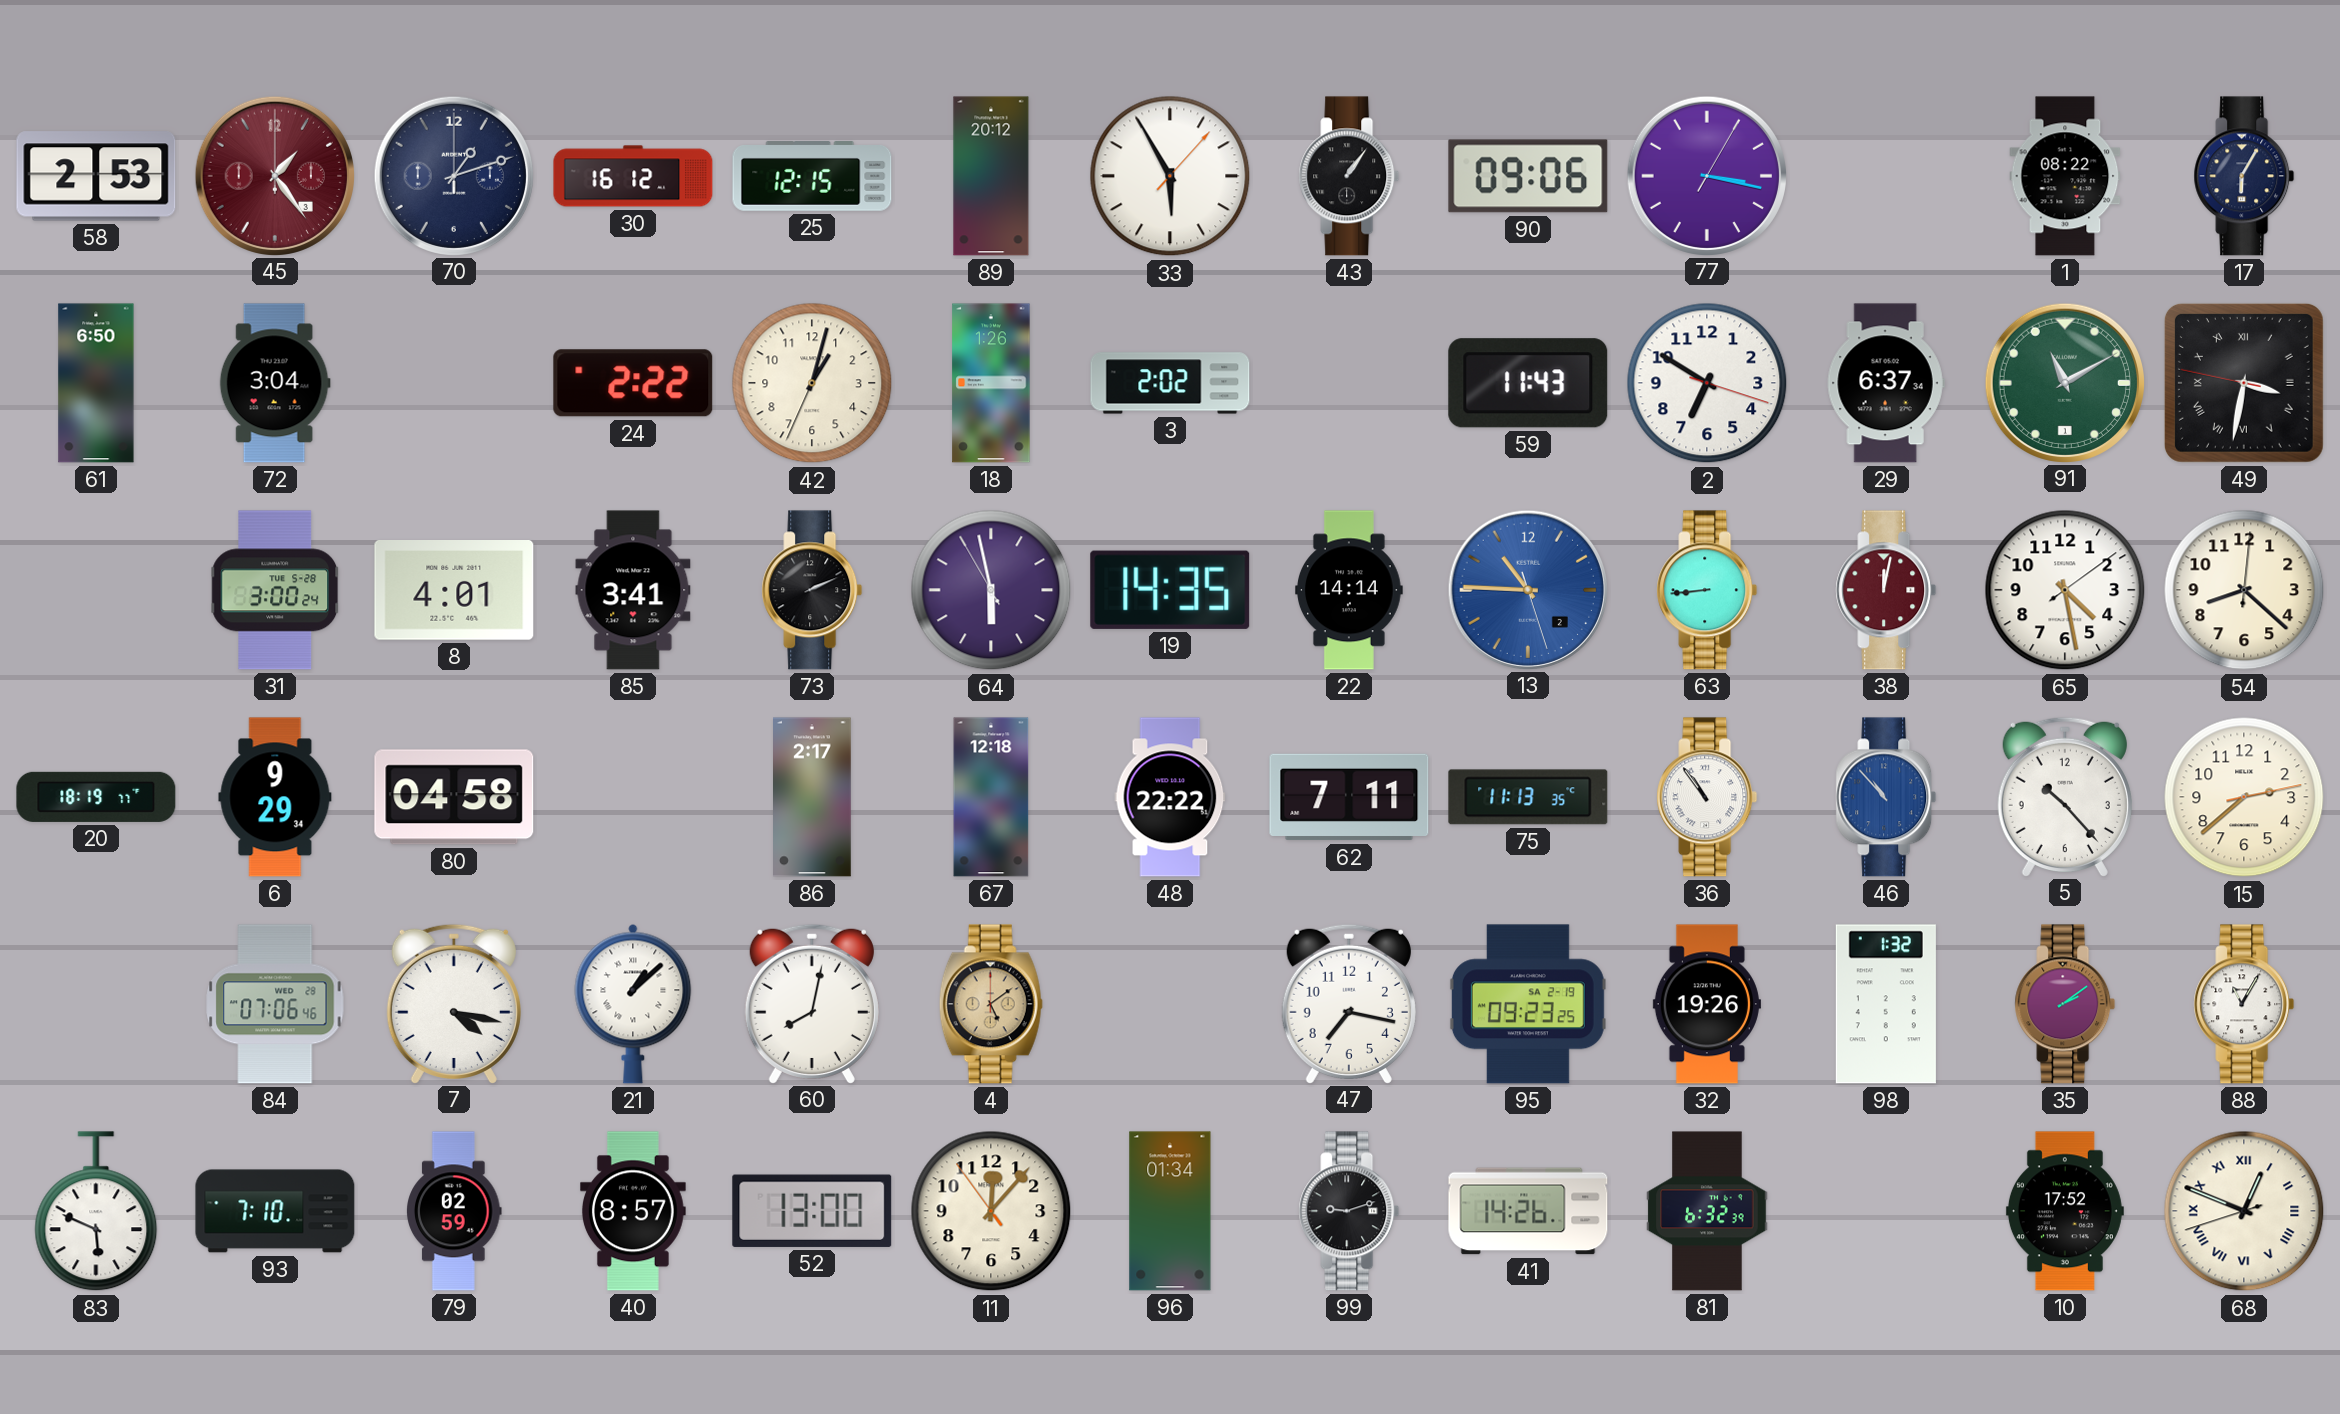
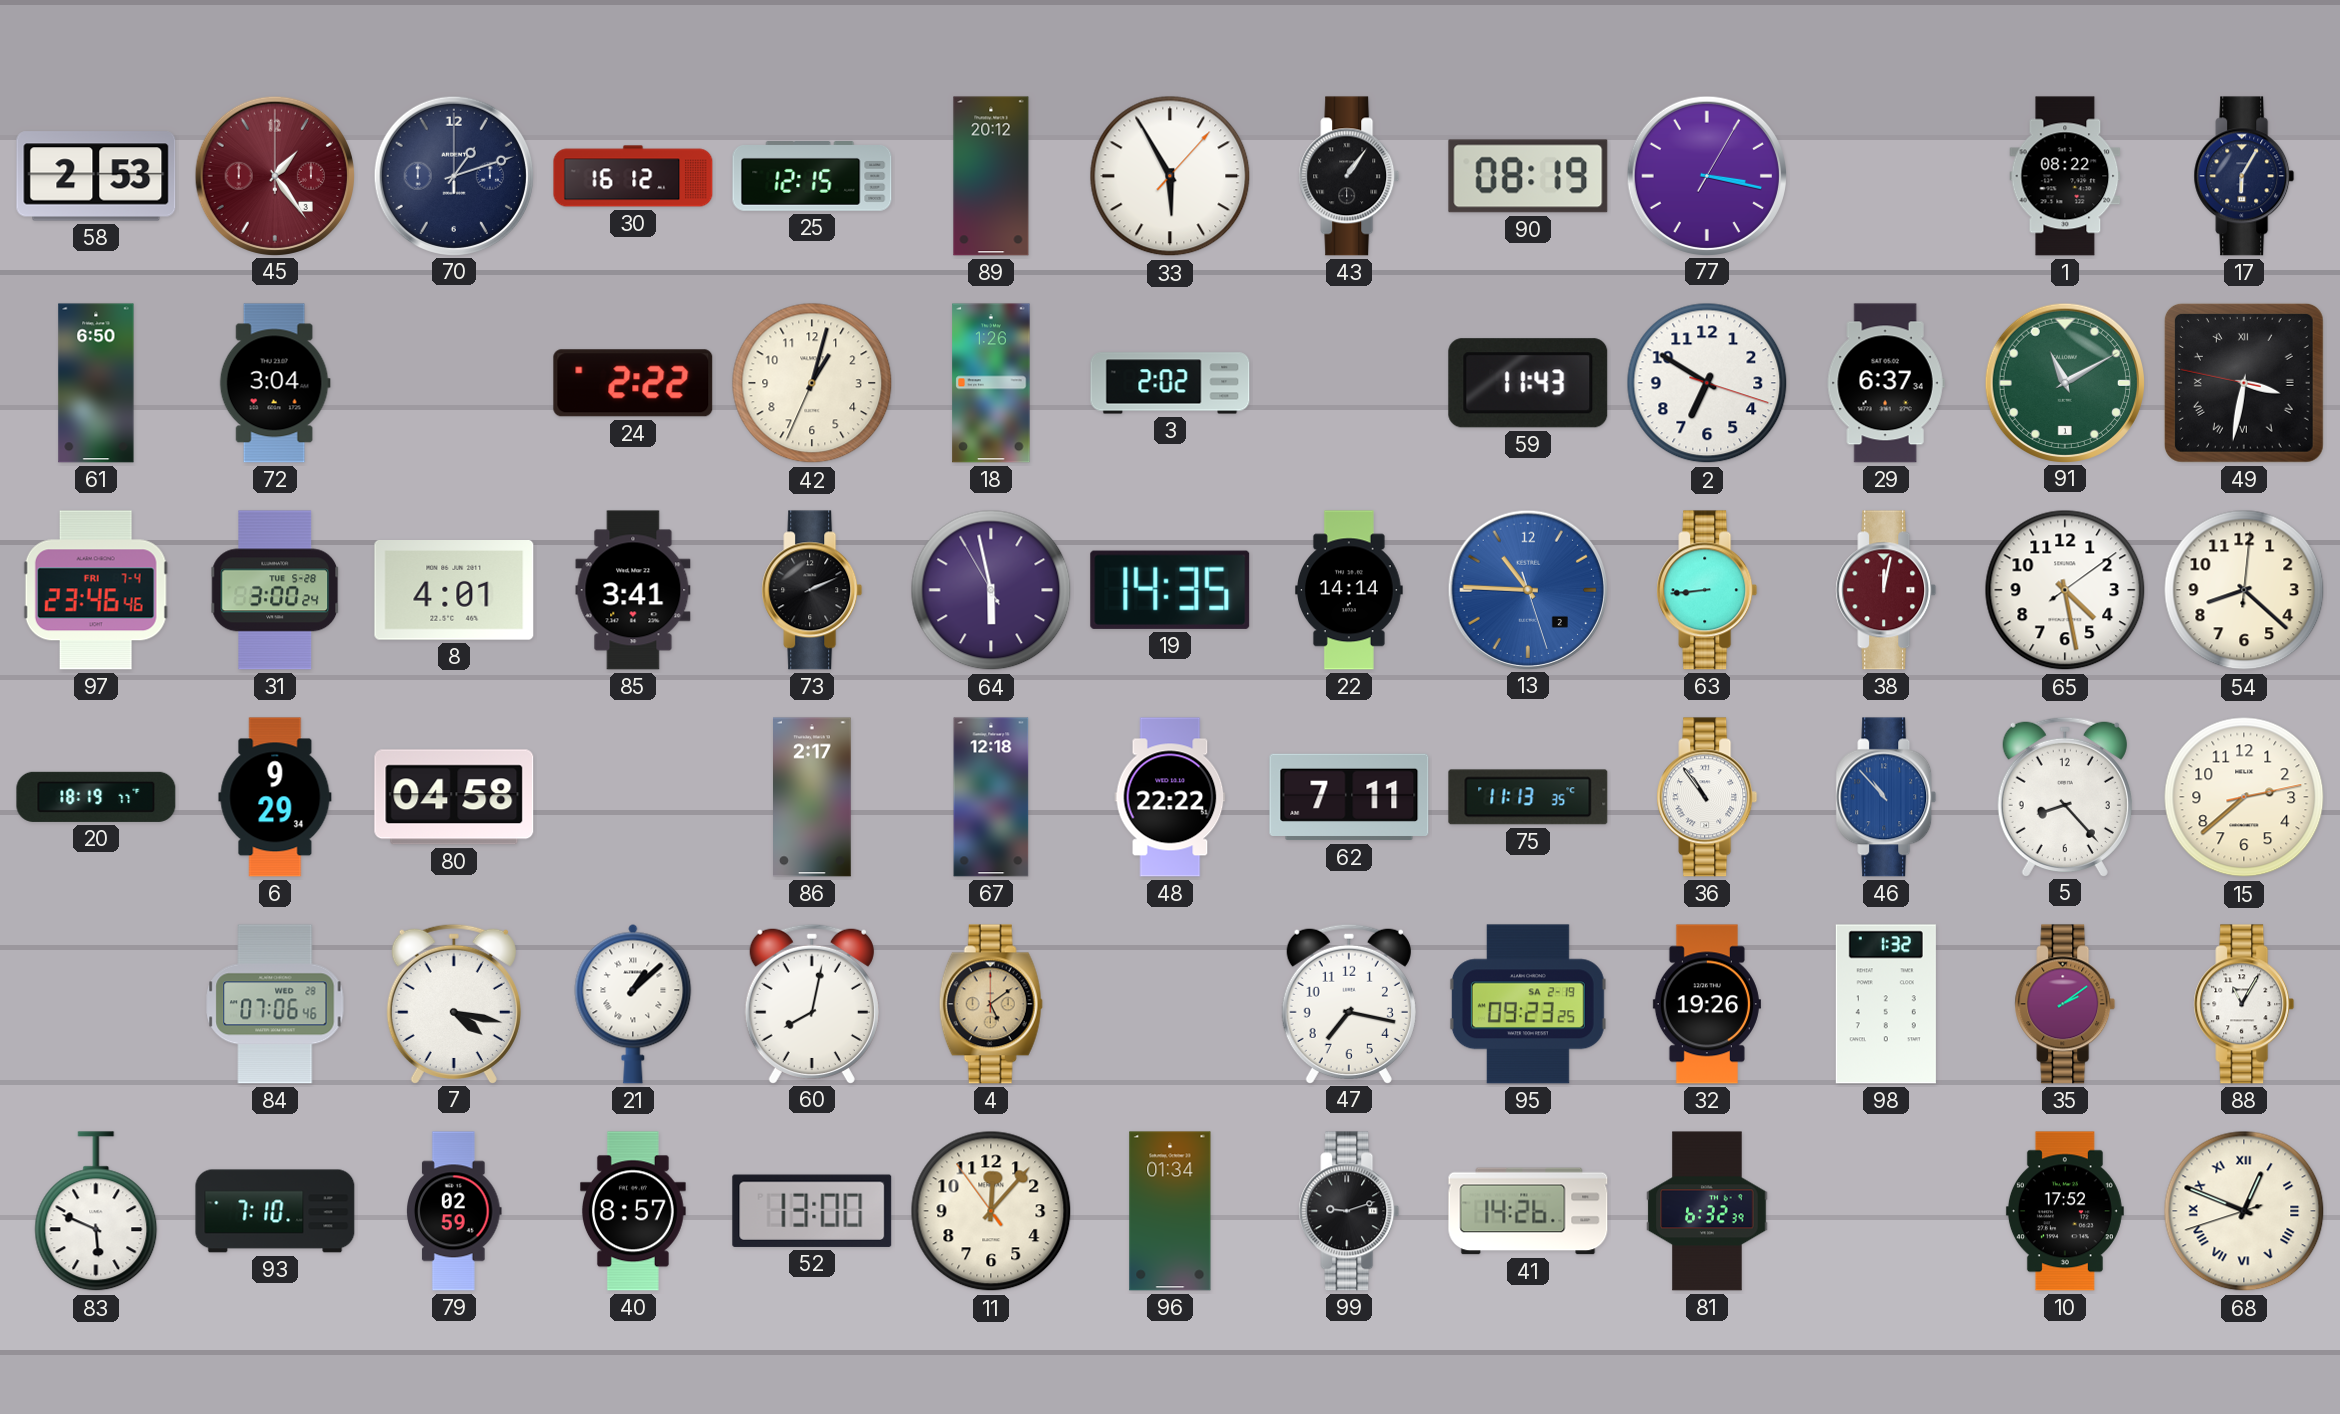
90: 09:06 -> 08:19
97: none -> 23:46
5: 10:23 -> 8:23
